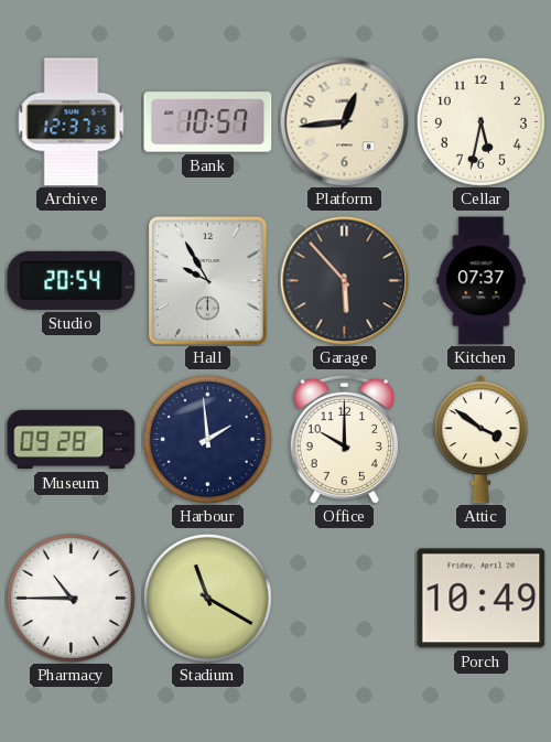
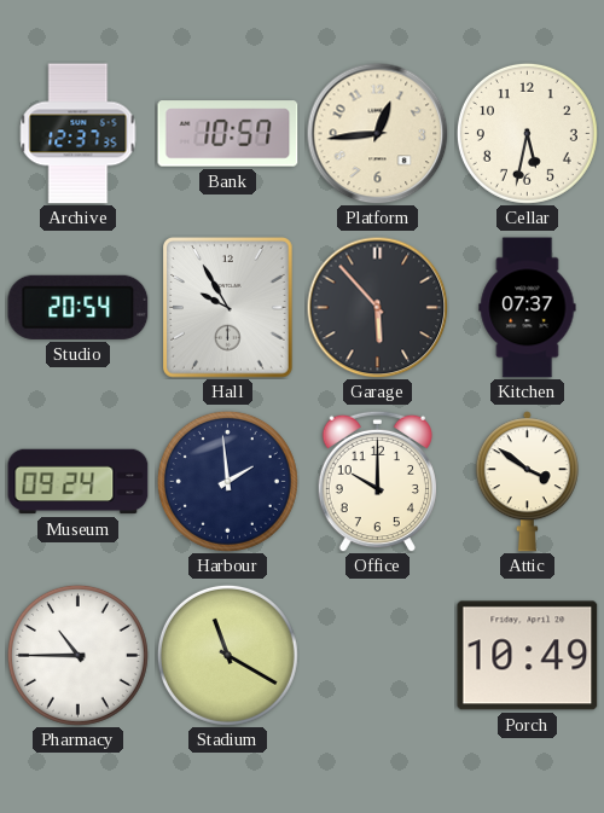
Museum: 09:28 -> 09:24
